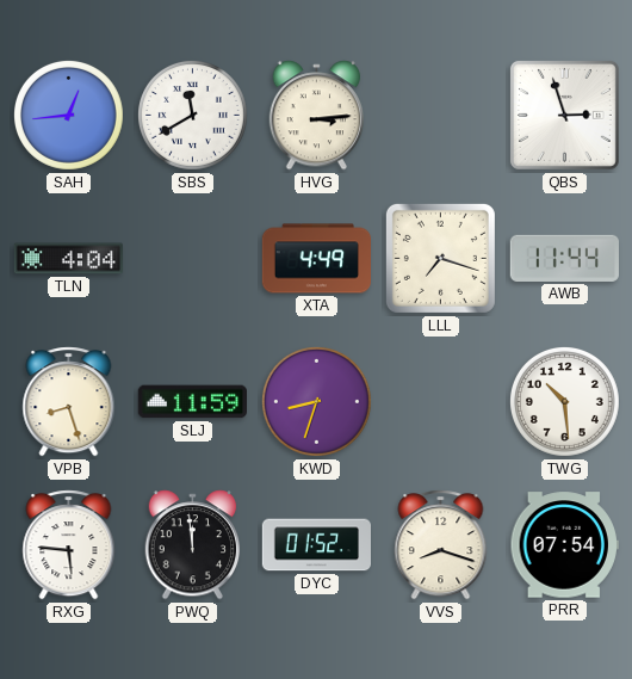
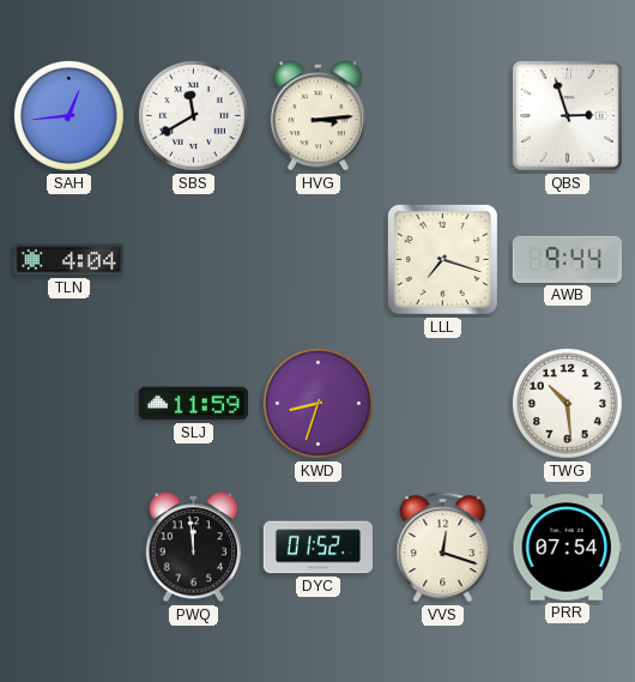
XTA: 4:49 -> none
AWB: 11:44 -> 9:44
VPB: 8:27 -> none
RXG: 5:46 -> none
VVS: 8:18 -> 12:18
